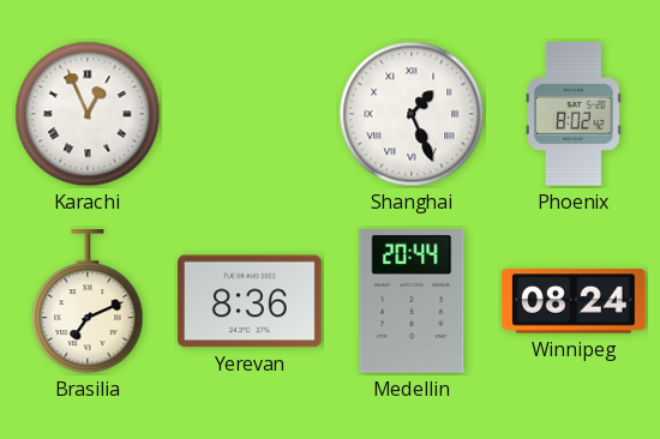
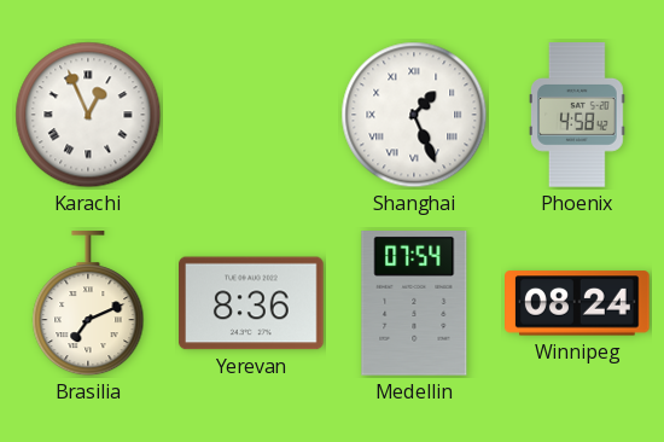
Phoenix: 8:02 -> 4:58
Medellin: 20:44 -> 07:54
